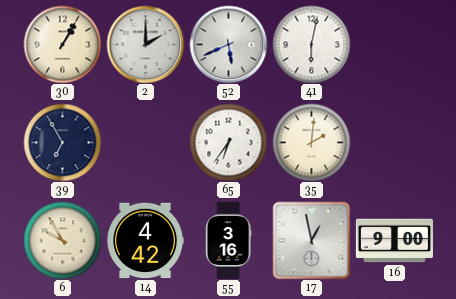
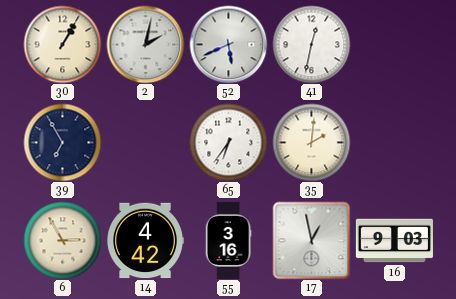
2: 2:00 -> 2:02
41: 6:02 -> 12:32
6: 9:55 -> 2:55
16: 9:00 -> 9:03
